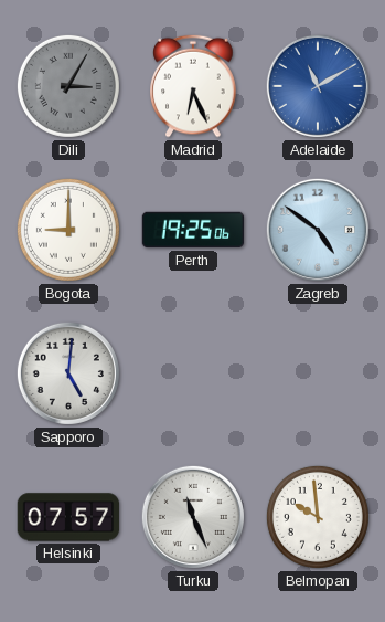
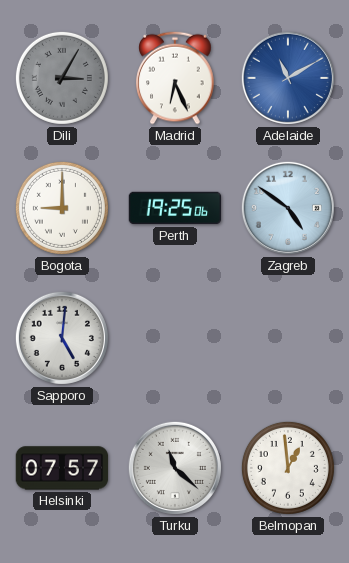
Turku: 11:26 -> 11:22
Belmopan: 9:59 -> 12:59
